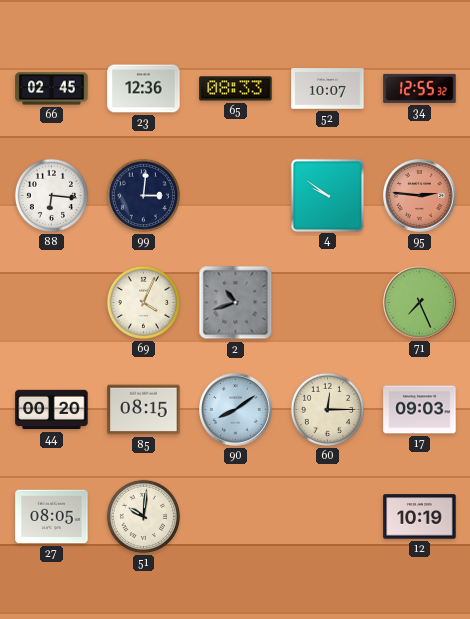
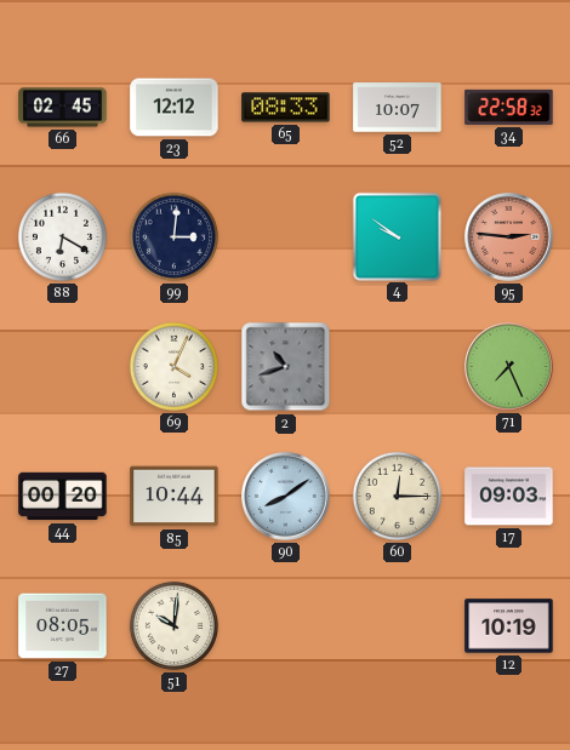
23: 12:36 -> 12:12
34: 12:55 -> 22:58
88: 6:16 -> 6:20
85: 08:15 -> 10:44
